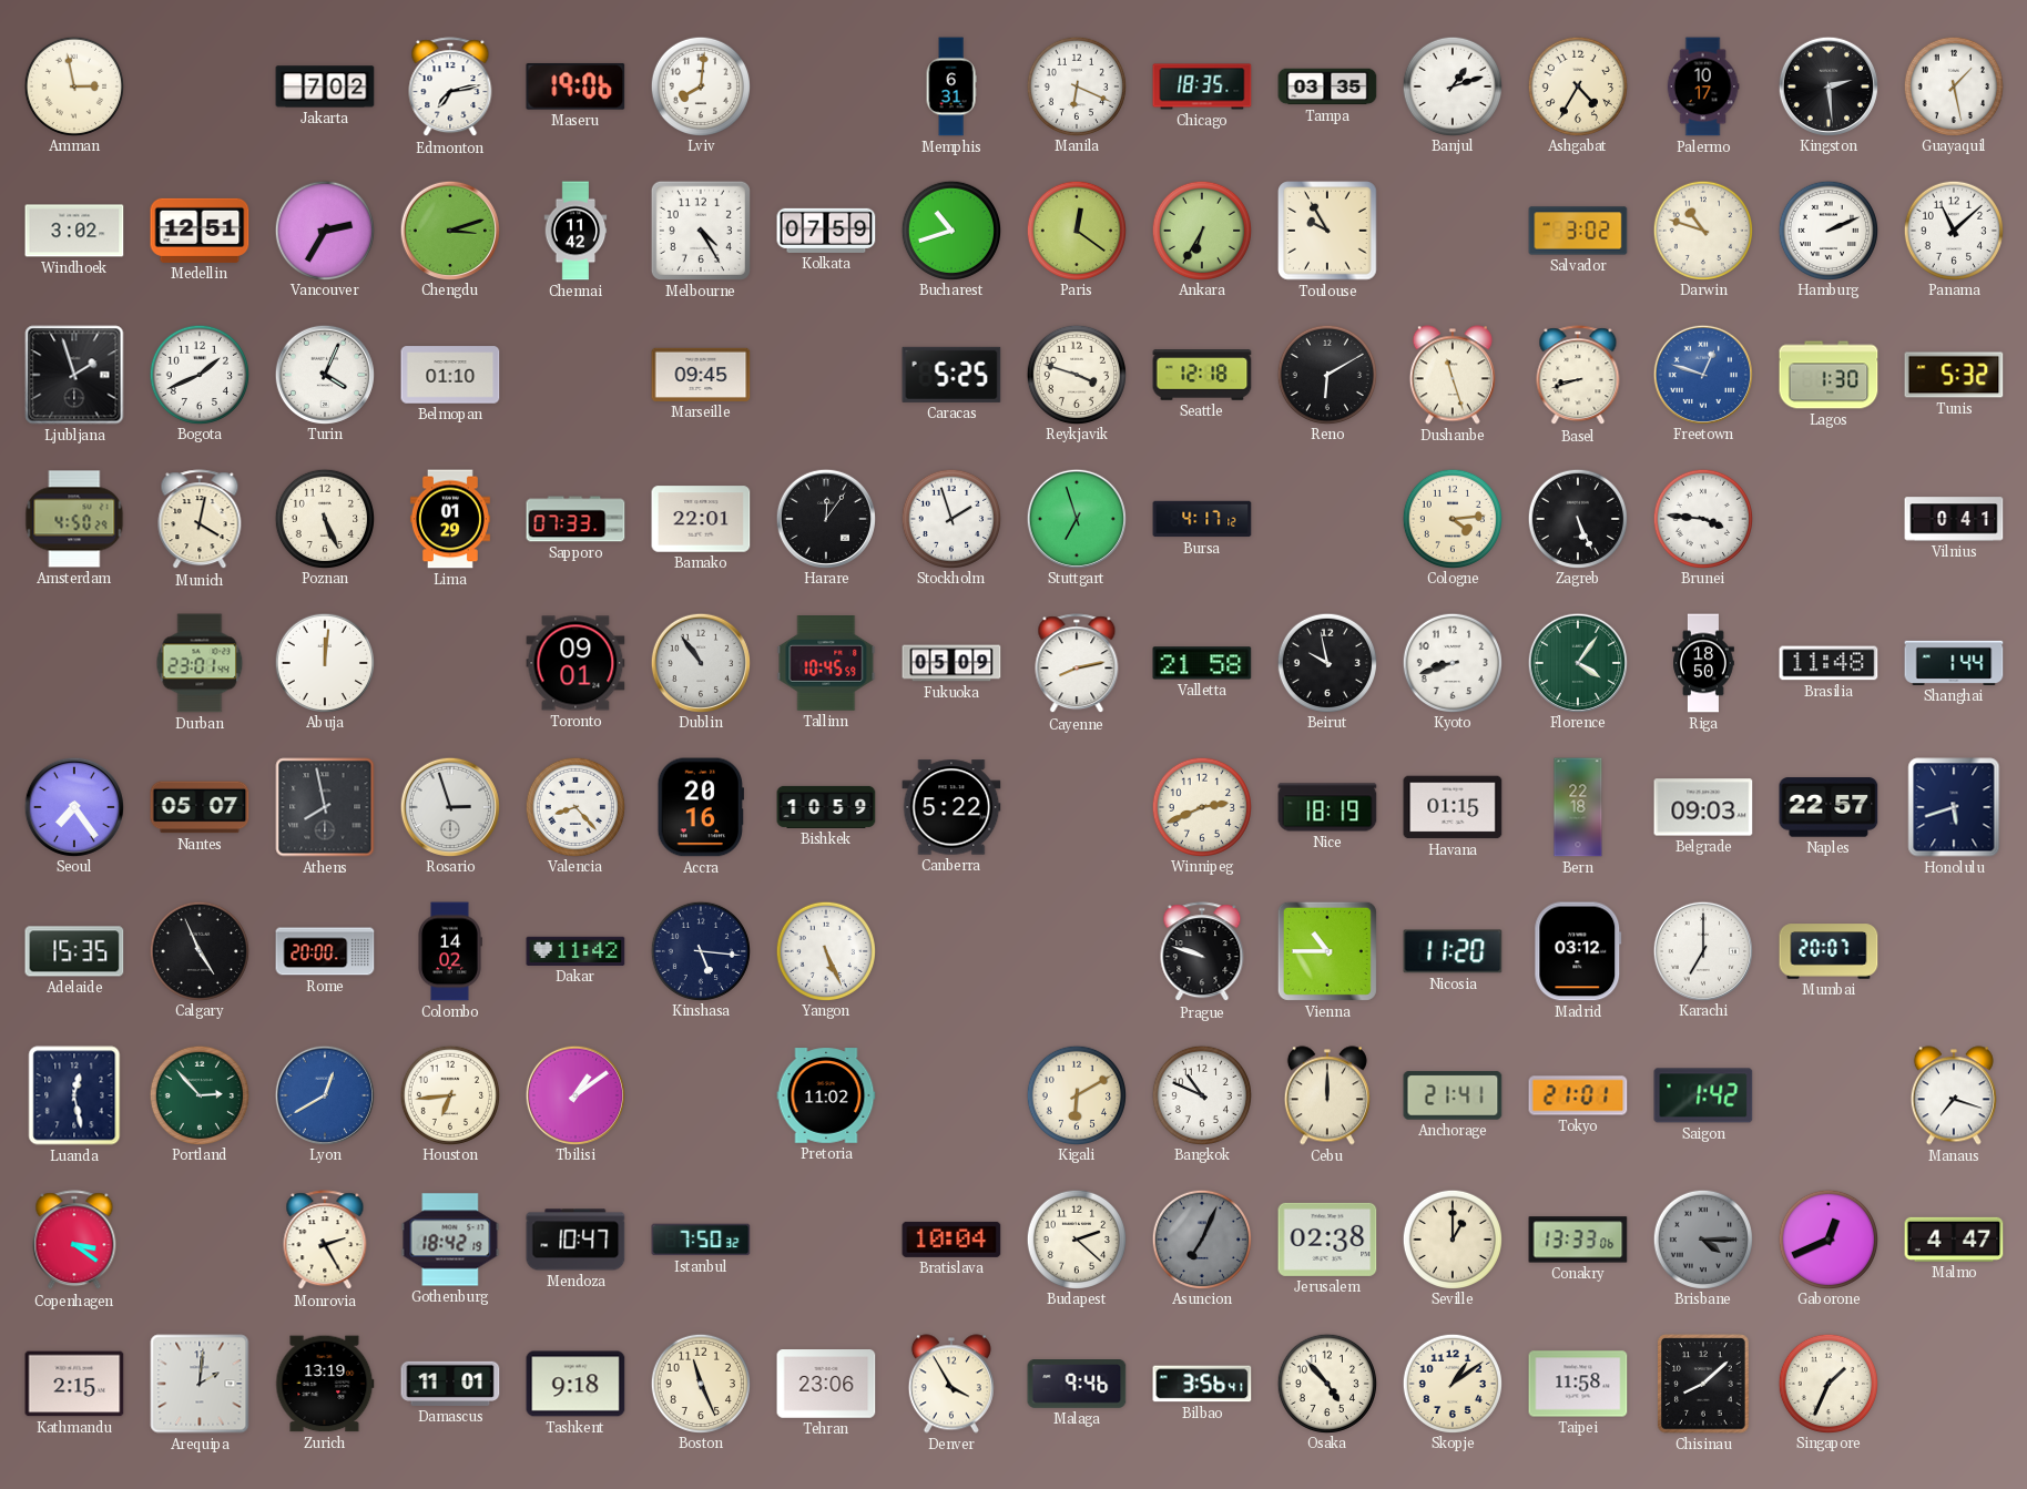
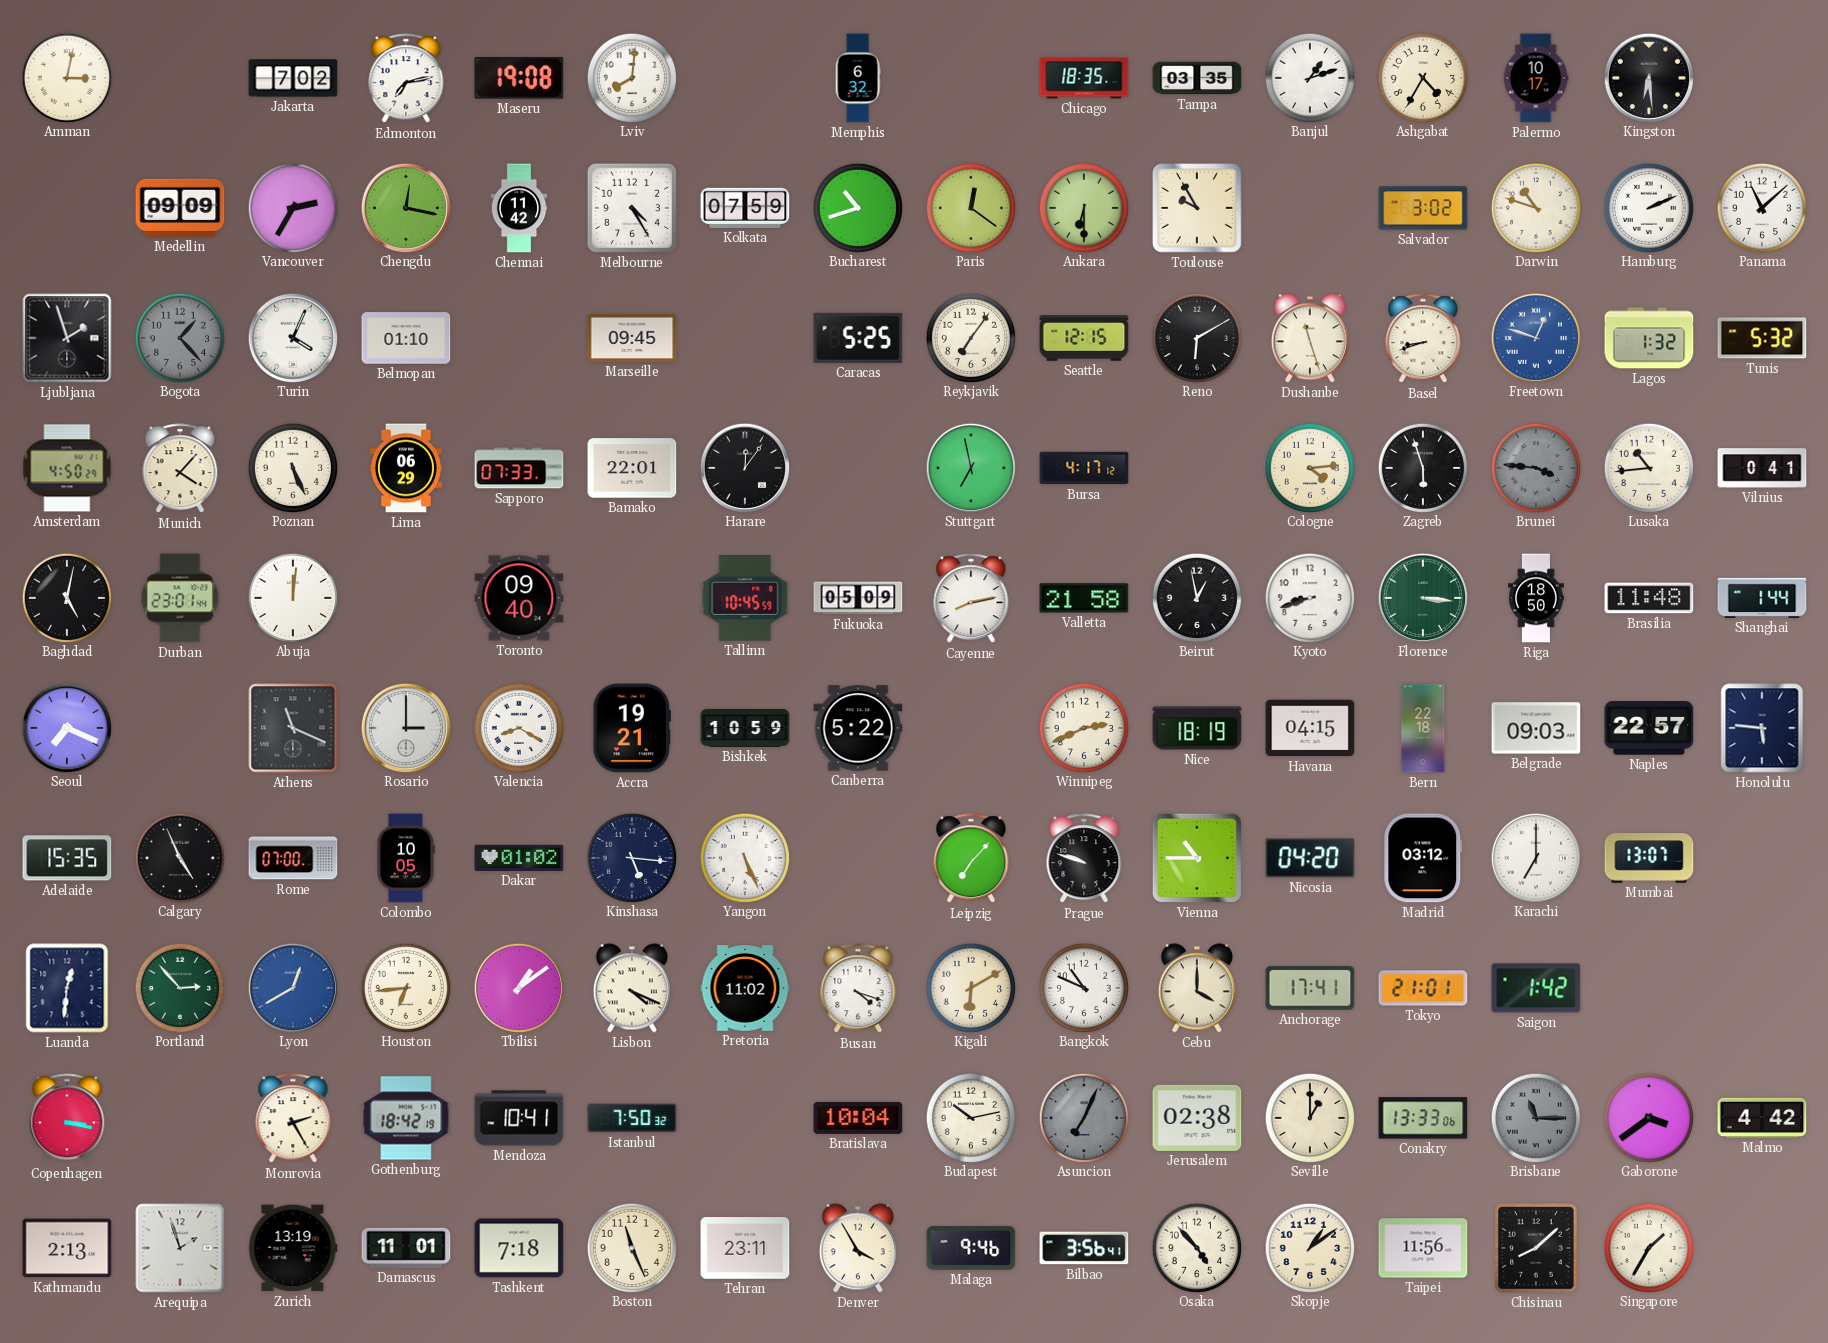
Amman: 2:58 -> 3:02
Maseru: 19:06 -> 19:08
Memphis: 6:31 -> 6:32
Manila: 6:19 -> none
Kingston: 2:29 -> 6:29
Guayaquil: 1:28 -> none
Windhoek: 3:02 -> none
Medellin: 12:51 -> 09:09
Chengdu: 3:12 -> 12:17
Ankara: 6:35 -> 6:30
Bogota: 1:41 -> 1:23
Bogota dial: white -> grey
Reykjavik: 3:48 -> 7:06
Seattle: 12:18 -> 12:15
Lagos: 1:30 -> 1:32
Munich: 4:02 -> 4:07
Lima: 01:29 -> 06:29
Stockholm: 1:57 -> none
Stuttgart: 6:57 -> 6:58
Zagreb: 5:26 -> 5:57
Brunei dial: white -> grey
Lusaka: none -> 10:44
Baghdad: none -> 5:02
Toronto: 09:01 -> 09:40
Dublin: 10:54 -> none
Beirut: 9:58 -> 12:58
Florence: 4:06 -> 3:16
Seoul: 7:24 -> 7:19
Nantes: 05:07 -> none
Athens: 7:58 -> 11:19
Rosario: 2:57 -> 3:00
Valencia: 8:23 -> 8:20
Accra: 20:16 -> 19:21
Havana: 01:15 -> 04:15
Honolulu: 5:42 -> 5:46
Rome: 20:00 -> 07:00
Colombo: 14:02 -> 10:05
Dakar: 11:42 -> 01:02
Leipzig: none -> 7:07
Nicosia: 11:20 -> 04:20
Mumbai: 20:07 -> 13:07
Luanda: 12:28 -> 12:31
Lisbon: none -> 4:19
Busan: none -> 4:18
Cebu: 12:00 -> 4:00
Anchorage: 21:41 -> 17:41
Manaus: 7:18 -> none
Copenhagen: 3:21 -> 3:17
Mendoza: 10:47 -> 10:41
Budapest: 2:22 -> 10:13
Brisbane: 4:15 -> 11:15
Gaborone: 12:41 -> 3:39
Malmo: 4:47 -> 4:42
Kathmandu: 2:15 -> 2:13
Arequipa: 2:01 -> 1:57
Tashkent: 9:18 -> 7:18
Tehran: 23:06 -> 23:11
Taipei: 11:58 -> 11:56
Singapore: 1:34 -> 1:35
